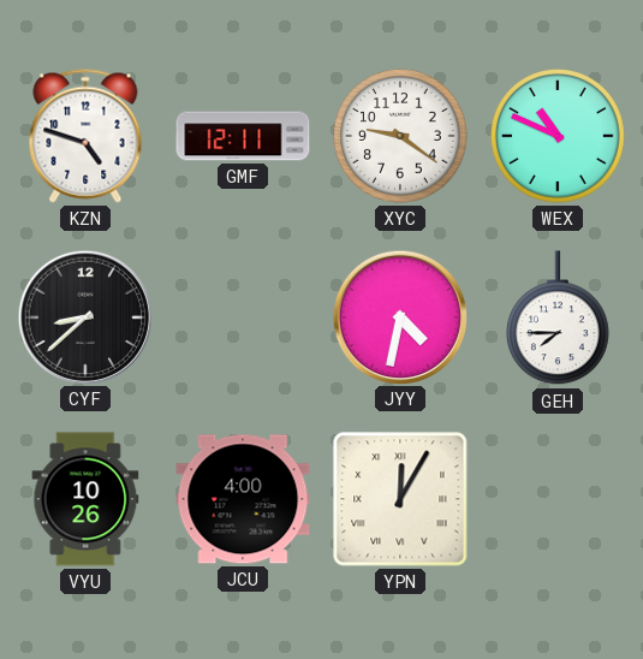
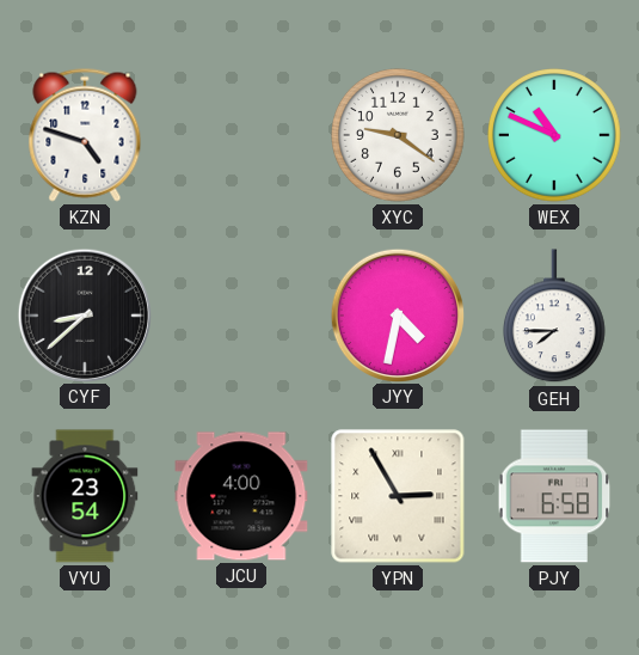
GMF: 12:11 -> none
VYU: 10:26 -> 23:54
YPN: 12:05 -> 2:55
PJY: none -> 6:58
